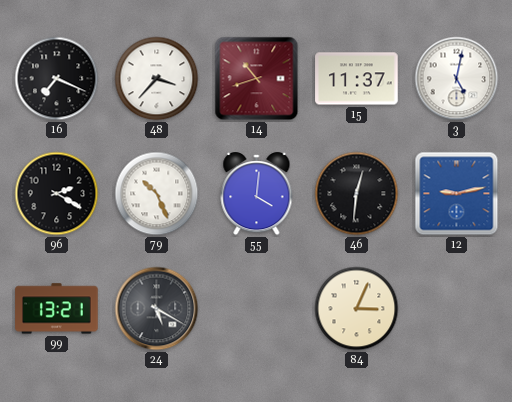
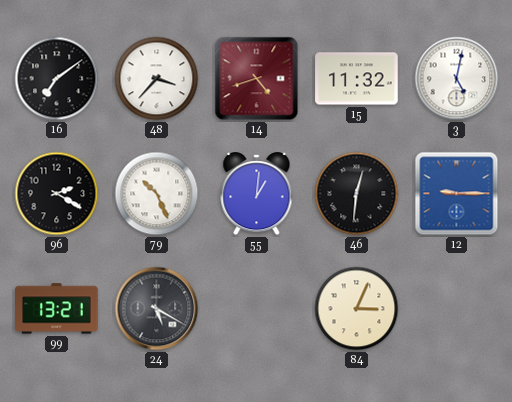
16: 7:19 -> 7:09
14: 10:42 -> 4:42
15: 11:37 -> 11:32
55: 4:01 -> 1:01
12: 9:13 -> 9:15
